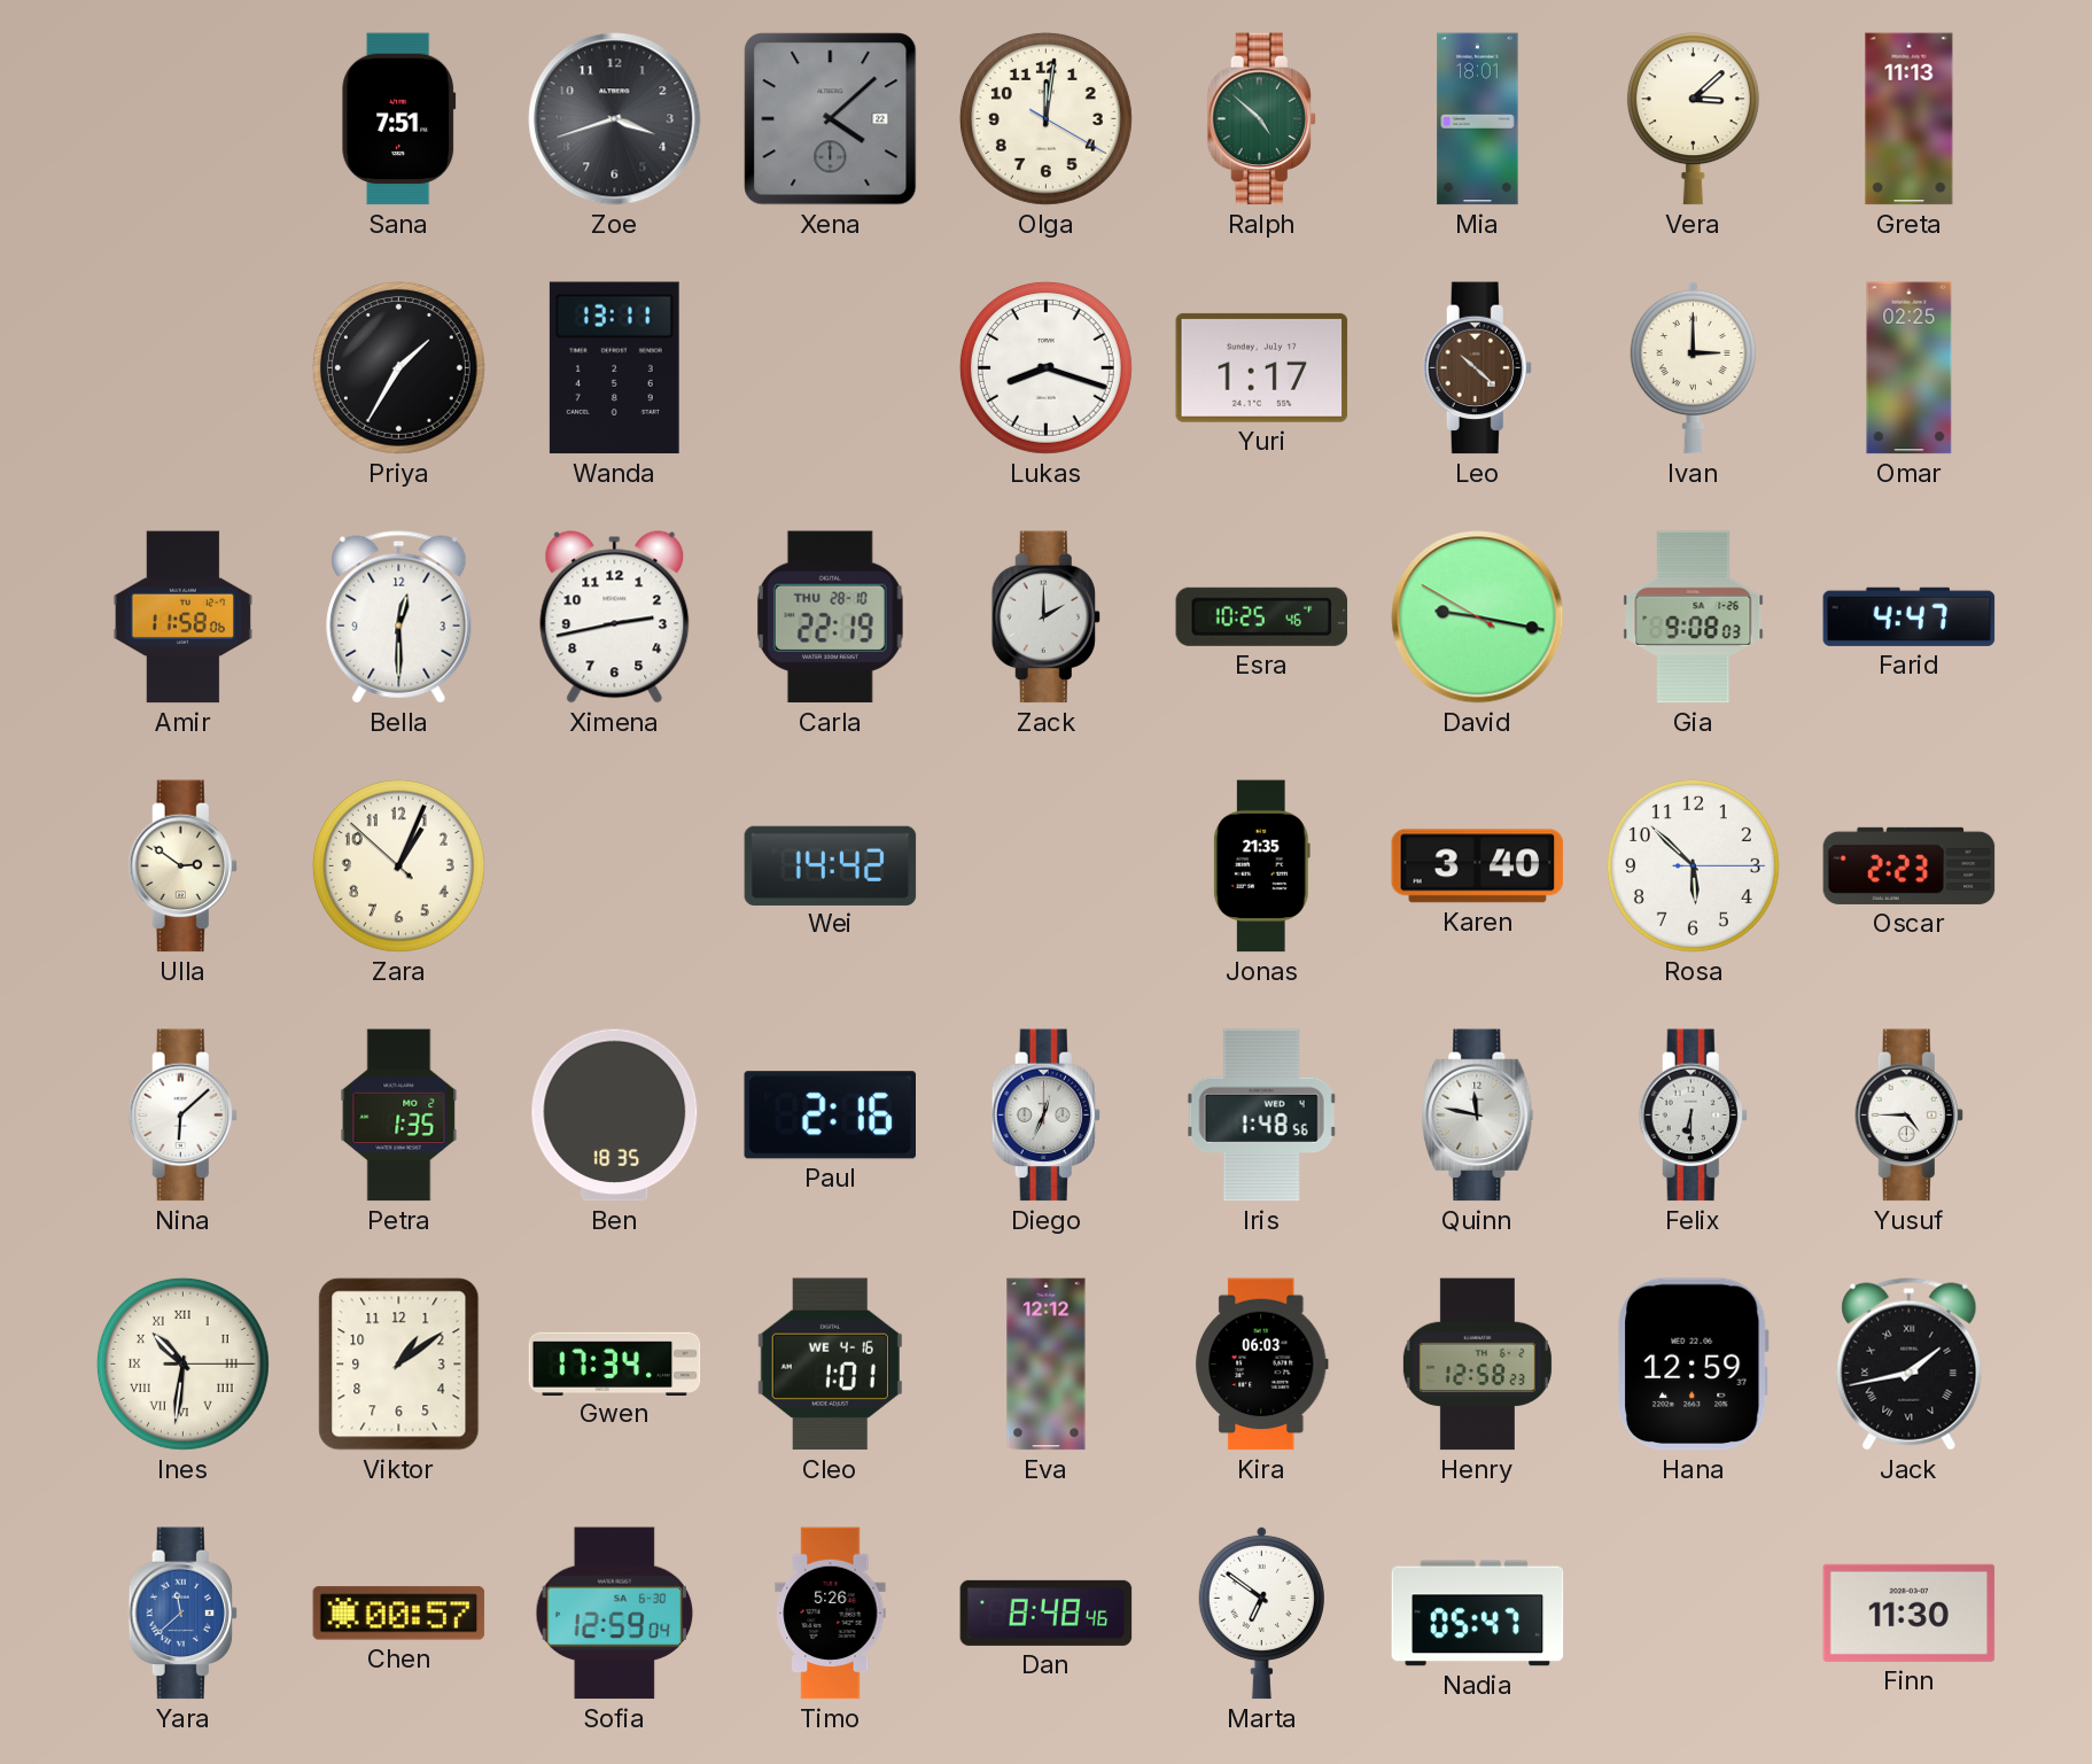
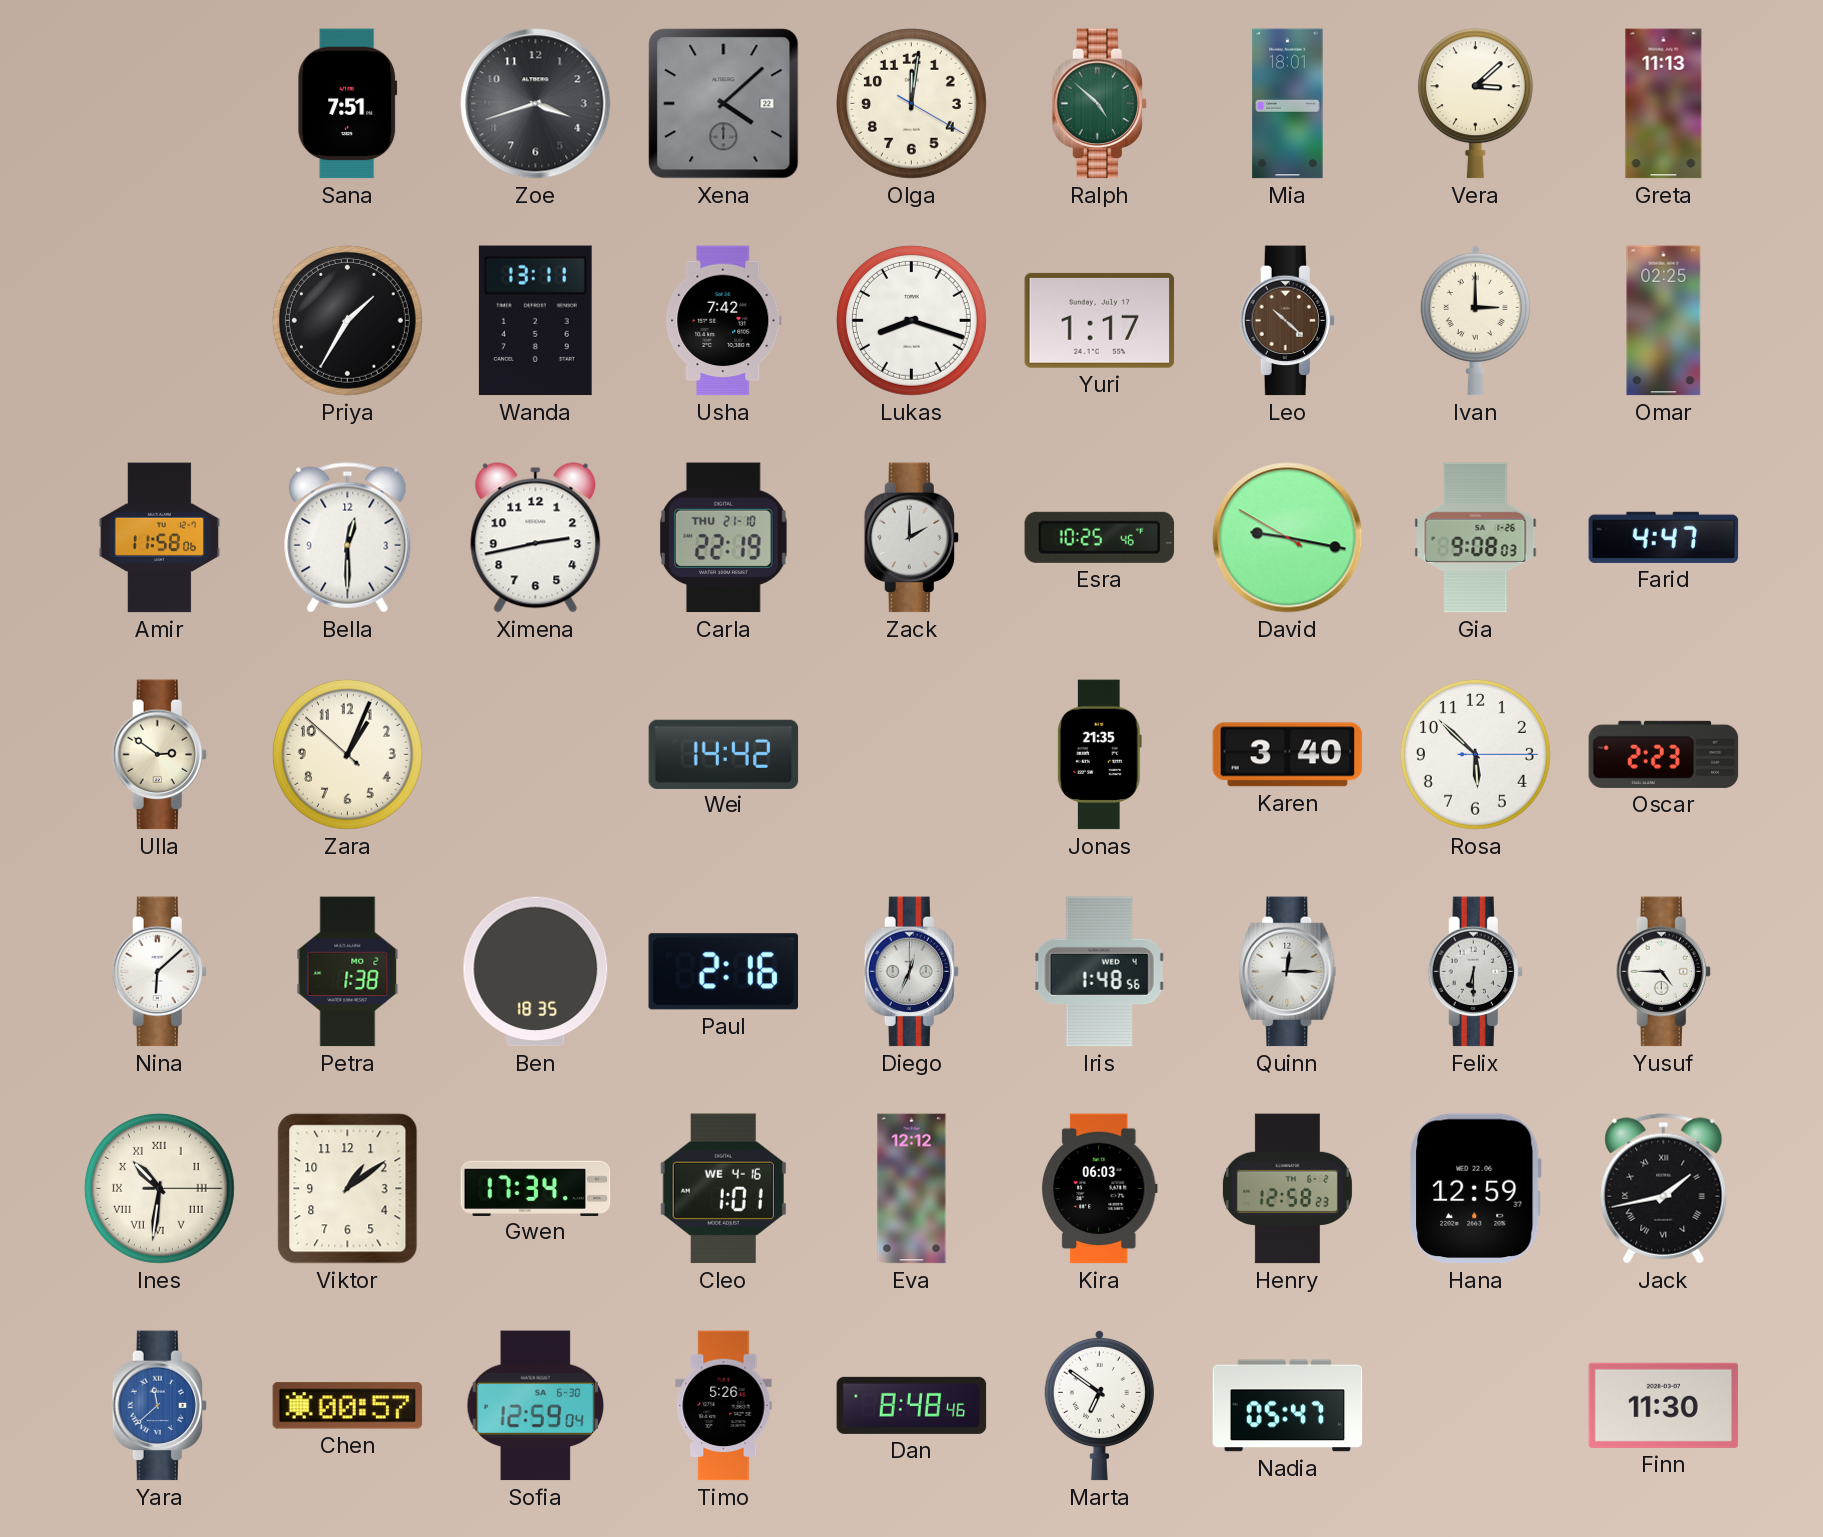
Usha: none -> 7:42
Carla date: THU 28-10 -> THU 21-10
Petra: 1:35 -> 1:38
Quinn: 11:47 -> 12:15
